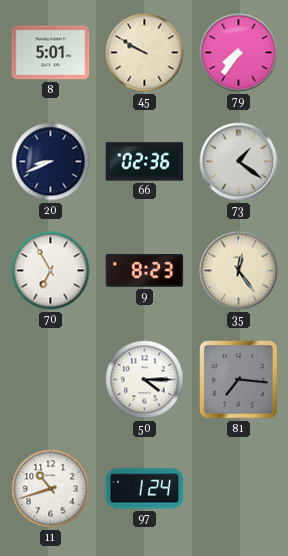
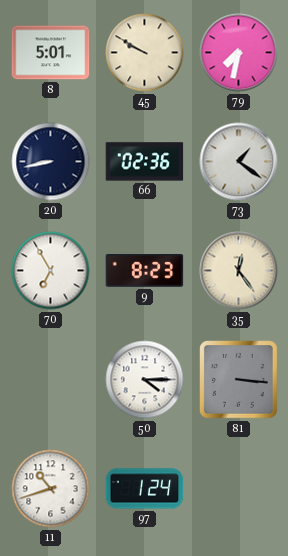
79: 7:36 -> 7:32
20: 8:41 -> 8:43
81: 7:16 -> 3:16
